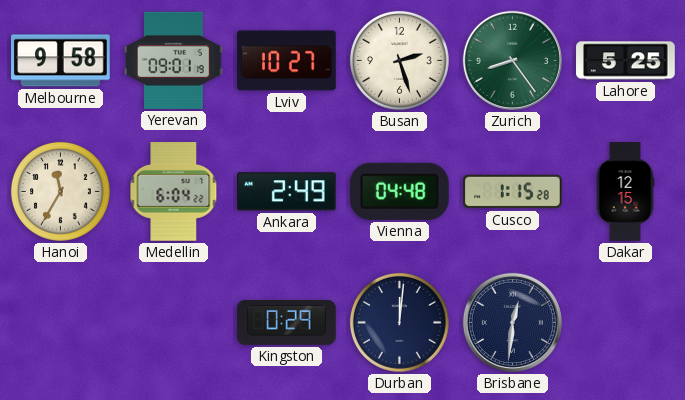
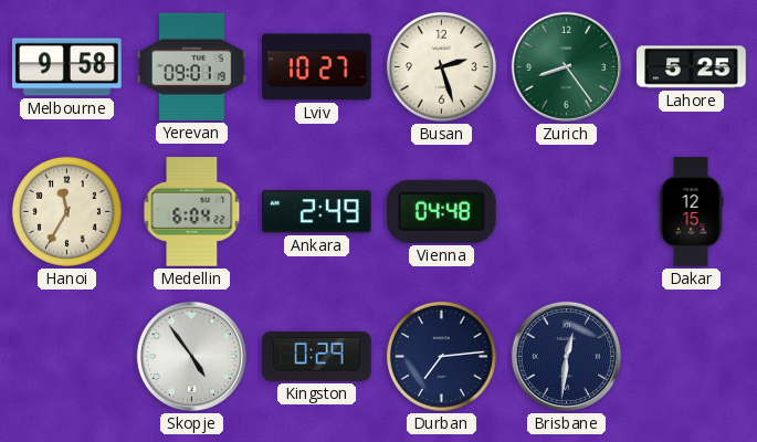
Cusco: 1:15 -> none
Skopje: none -> 4:54
Durban: 12:01 -> 7:14
